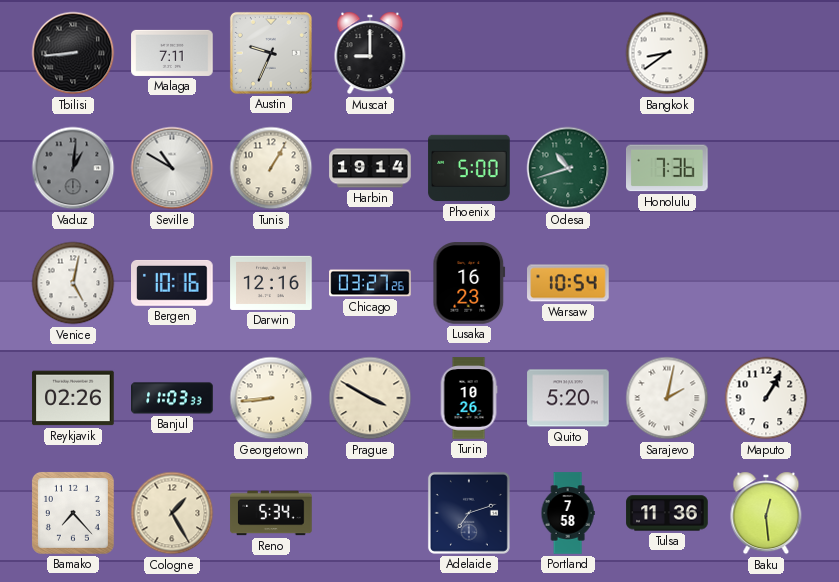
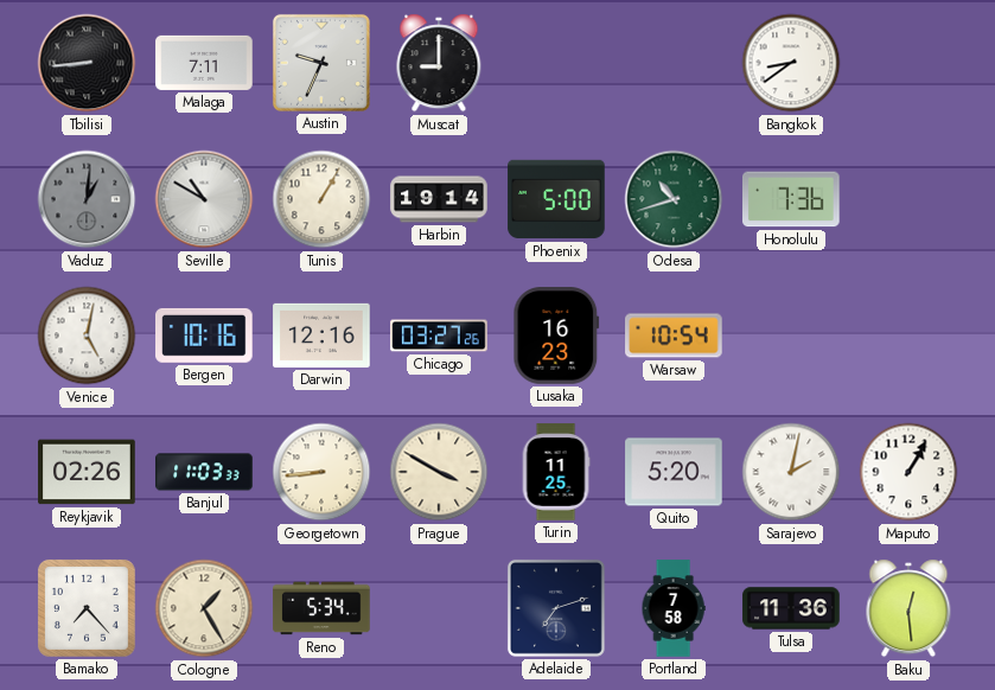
Turin: 10:26 -> 11:25
